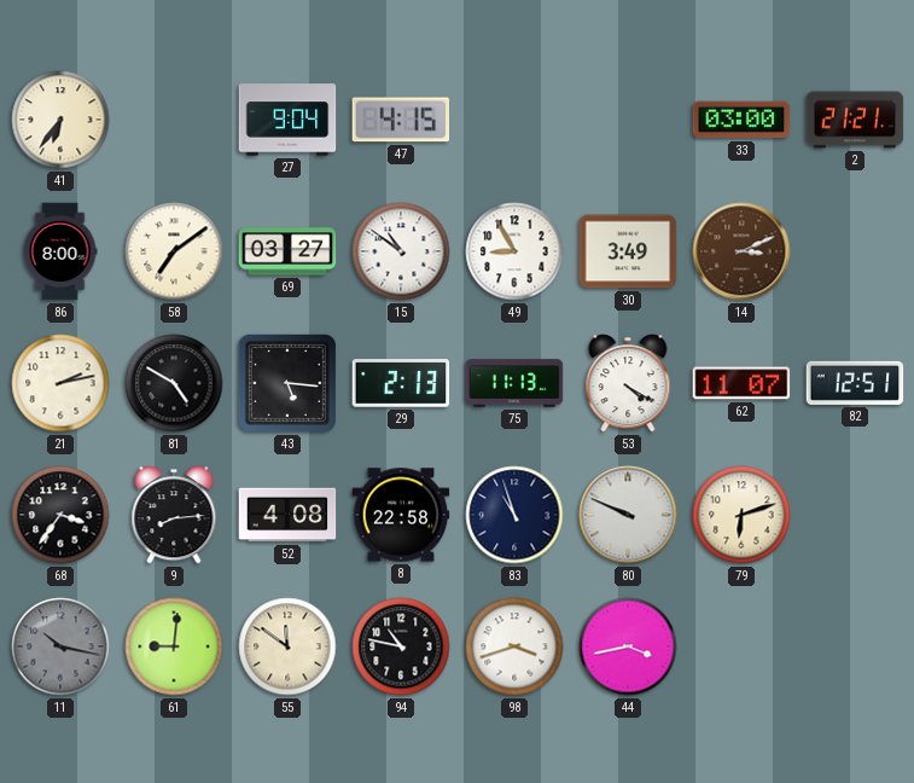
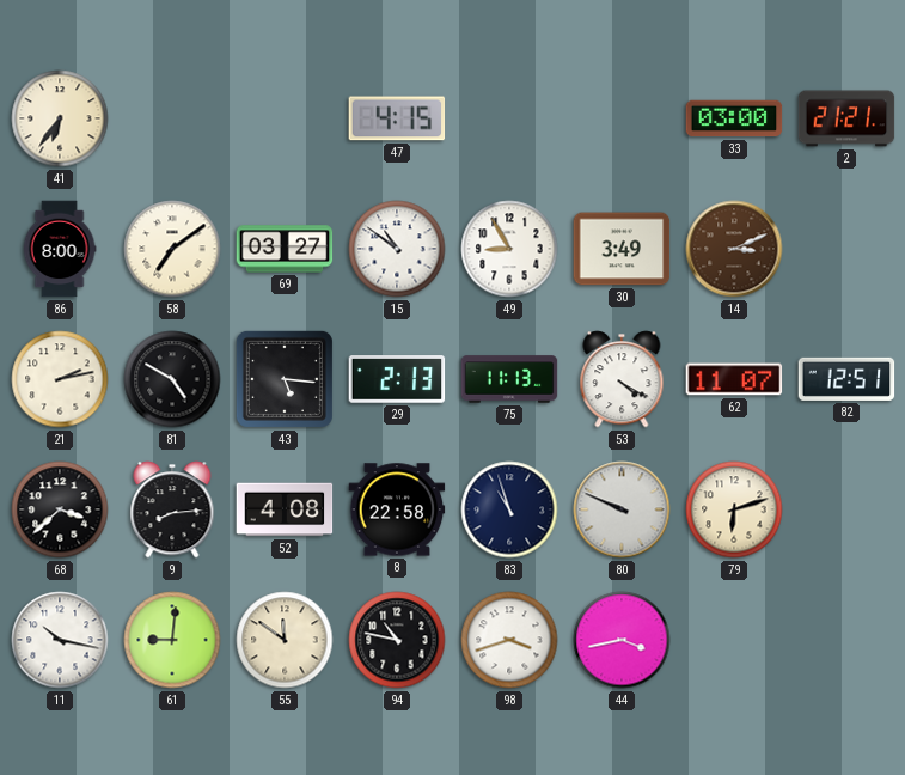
27: 9:04 -> none
68: 3:36 -> 3:38
11 dial: grey -> white
